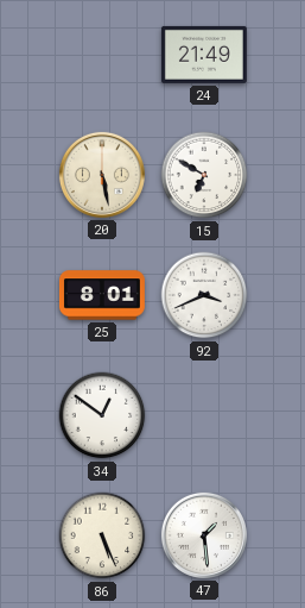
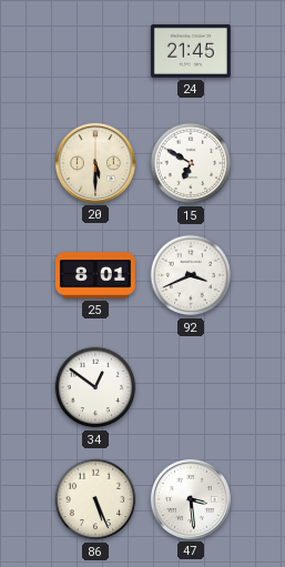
24: 21:49 -> 21:45
20: 5:28 -> 5:30
47: 1:29 -> 3:29
